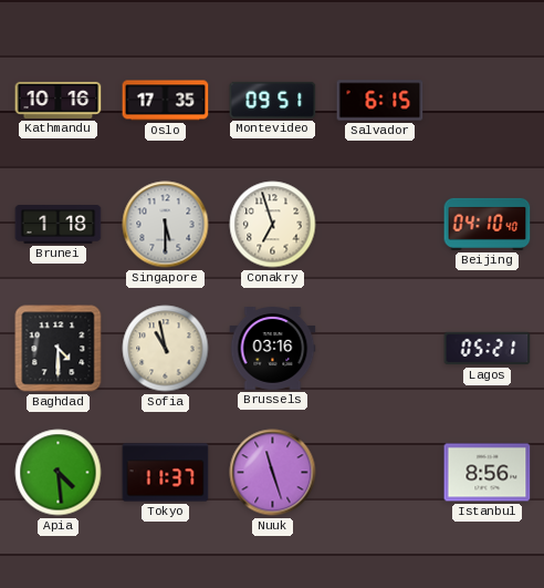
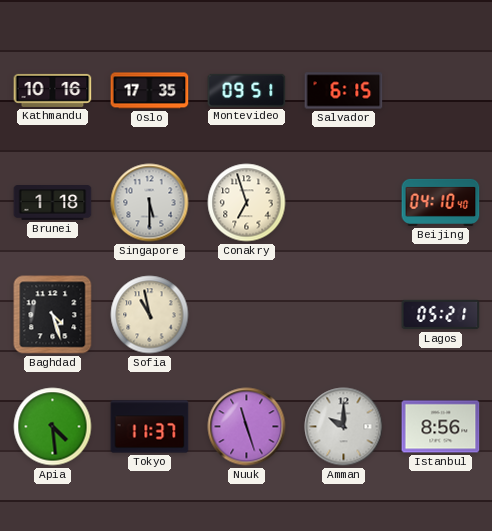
Baghdad: 4:30 -> 4:27
Brussels: 03:16 -> none
Amman: none -> 10:00
